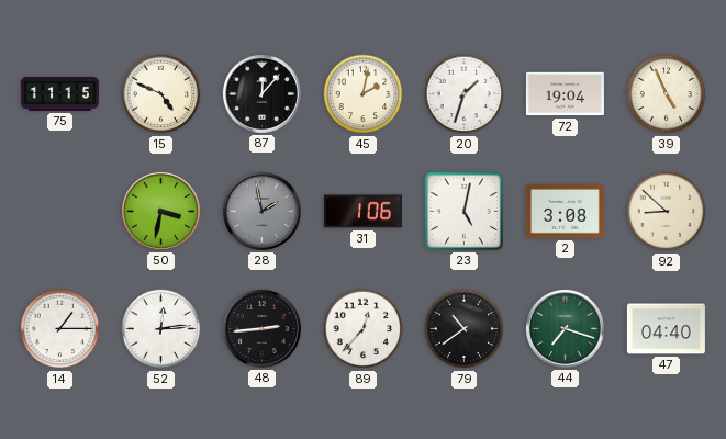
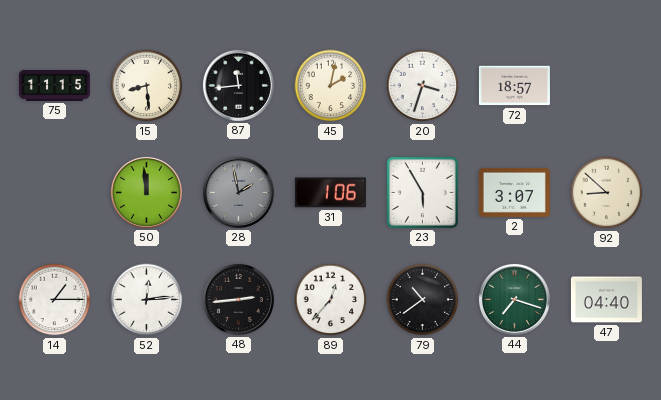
15: 4:49 -> 8:29
87: 12:07 -> 11:44
20: 1:33 -> 3:33
72: 19:04 -> 18:57
39: 4:56 -> none
50: 3:32 -> 11:59
23: 5:02 -> 5:55
2: 3:08 -> 3:07
